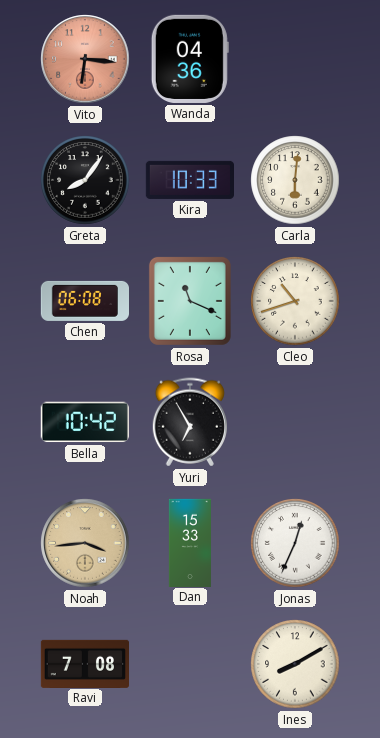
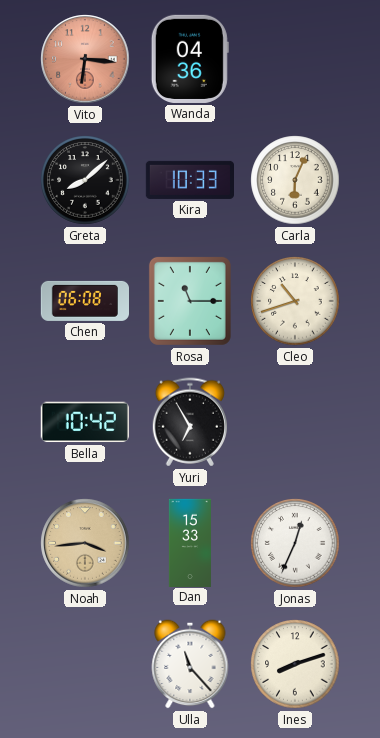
Greta: 8:06 -> 8:08
Carla: 6:01 -> 6:04
Rosa: 11:19 -> 11:15
Ravi: 7:08 -> none
Ulla: none -> 11:23
Ines: 8:10 -> 8:12
